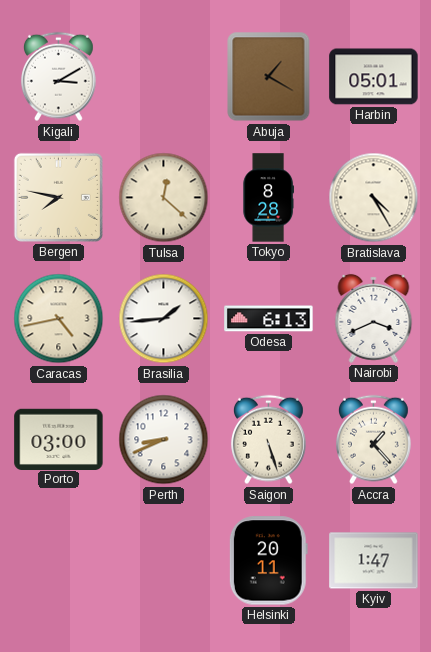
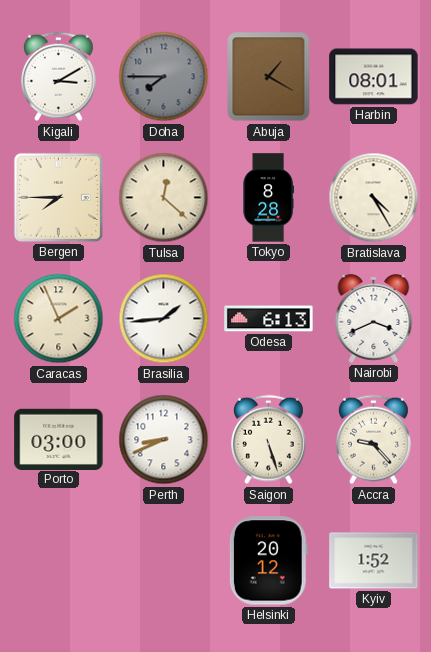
Doha: none -> 7:45
Harbin: 05:01 -> 08:01
Bergen: 7:47 -> 7:45
Caracas: 4:43 -> 1:56
Accra: 1:23 -> 9:23
Helsinki: 20:11 -> 20:12
Kyiv: 1:47 -> 1:52
